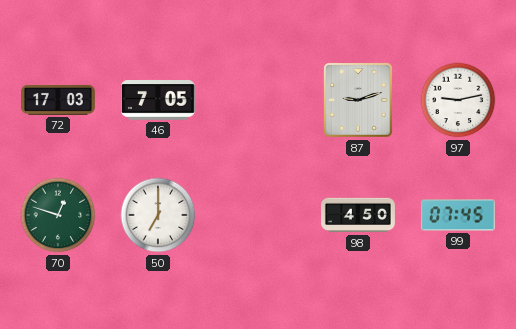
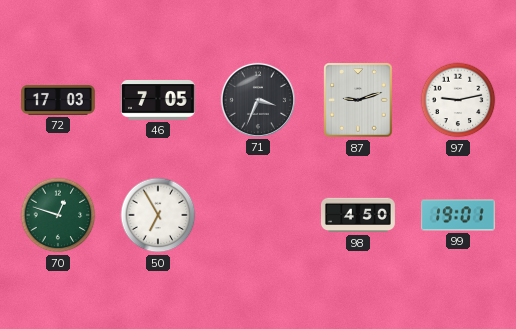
71: none -> 3:34
50: 7:00 -> 6:55
99: 07:45 -> 19:01
